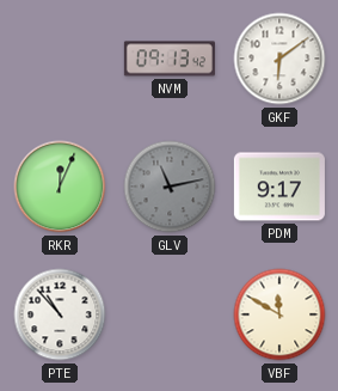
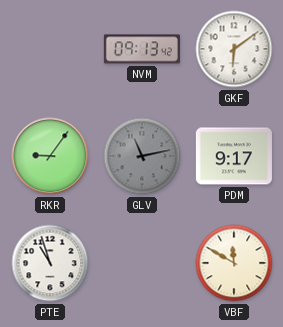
RKR: 12:04 -> 9:06
PTE: 10:53 -> 10:57
